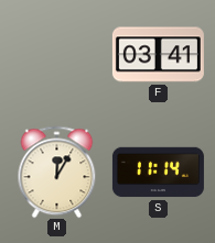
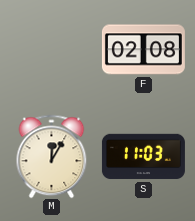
F: 03:41 -> 02:08
S: 11:14 -> 11:03
